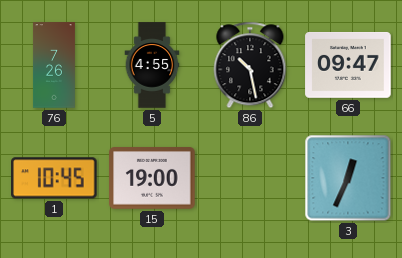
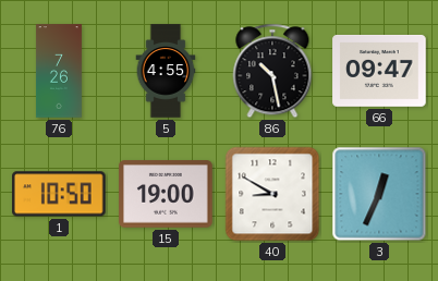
1: 10:45 -> 10:50
40: none -> 8:50
